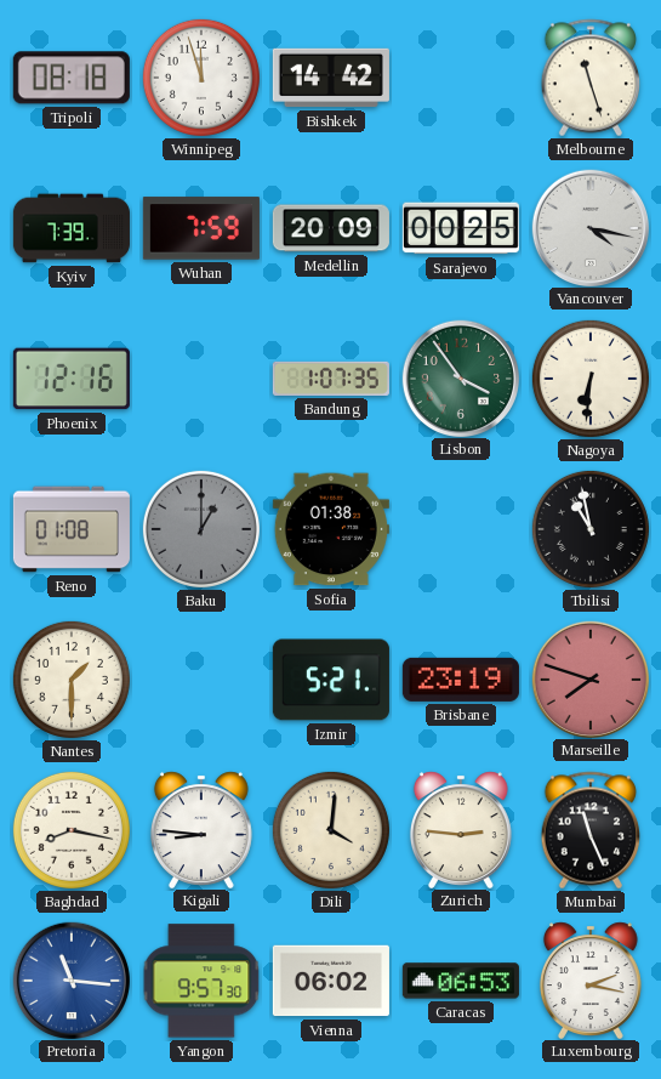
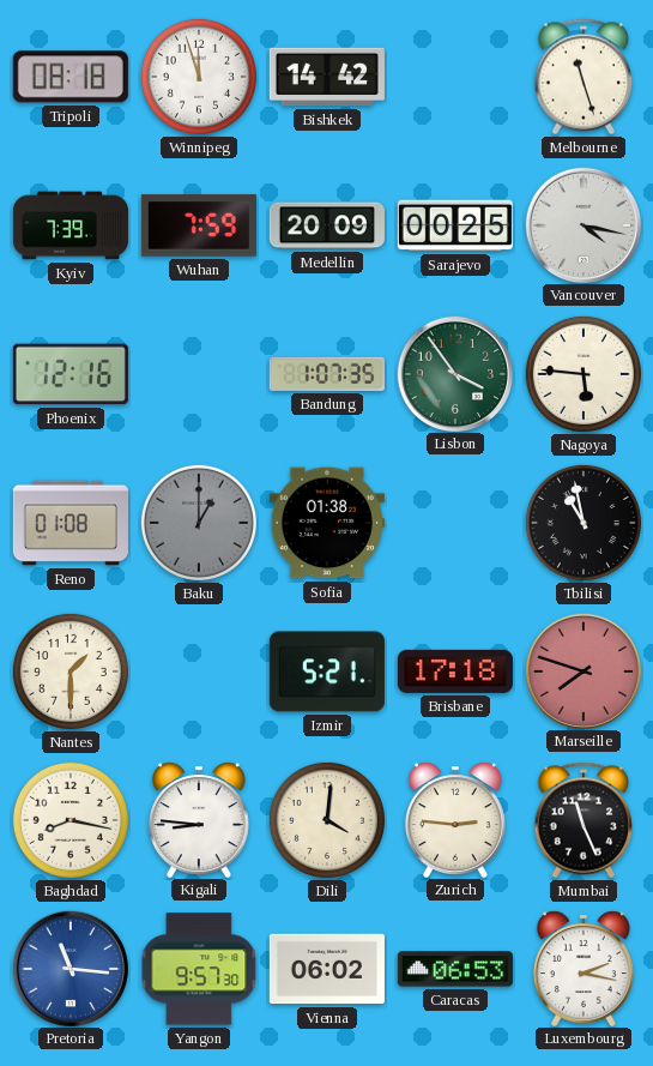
Nagoya: 6:31 -> 5:46
Brisbane: 23:19 -> 17:18
